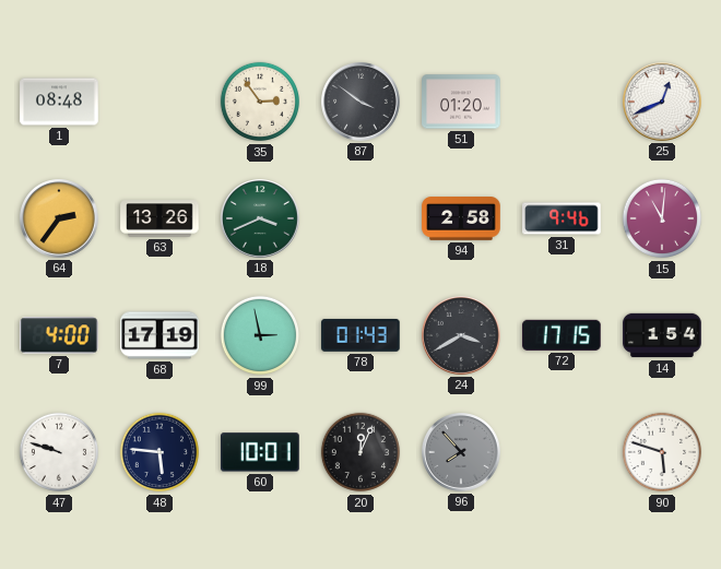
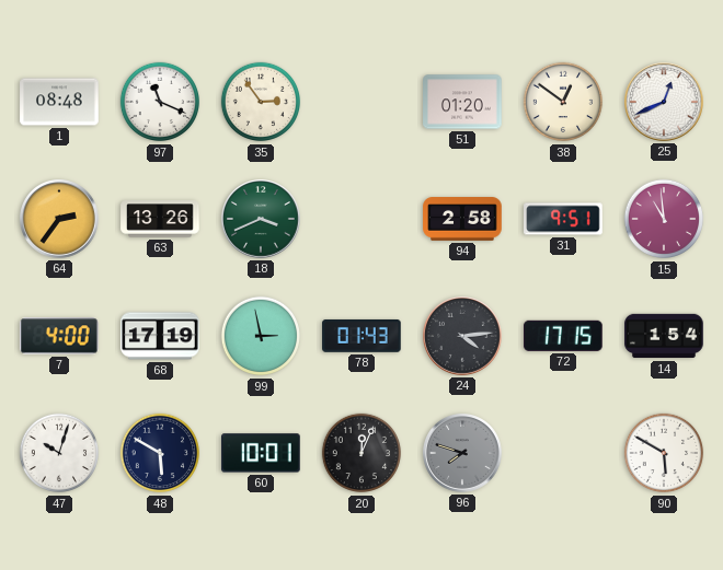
97: none -> 11:19
87: 3:51 -> none
38: none -> 12:51
31: 9:46 -> 9:51
15: 11:01 -> 10:59
24: 3:40 -> 4:14
47: 9:48 -> 10:03
48: 5:46 -> 5:50
96: 7:53 -> 7:48
90: 5:48 -> 5:50
